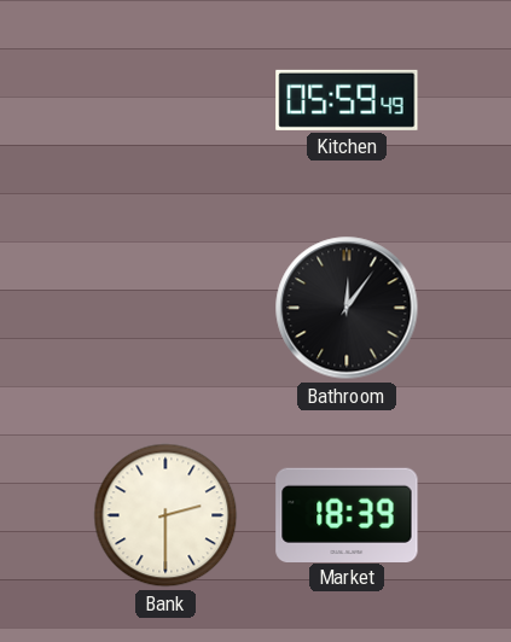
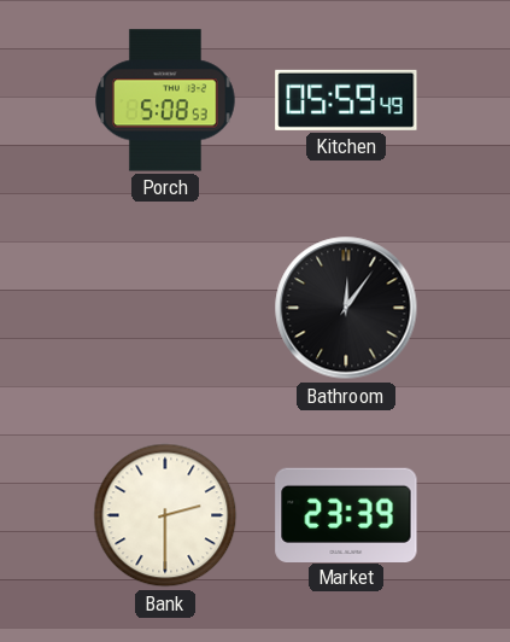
Porch: none -> 5:08
Market: 18:39 -> 23:39
